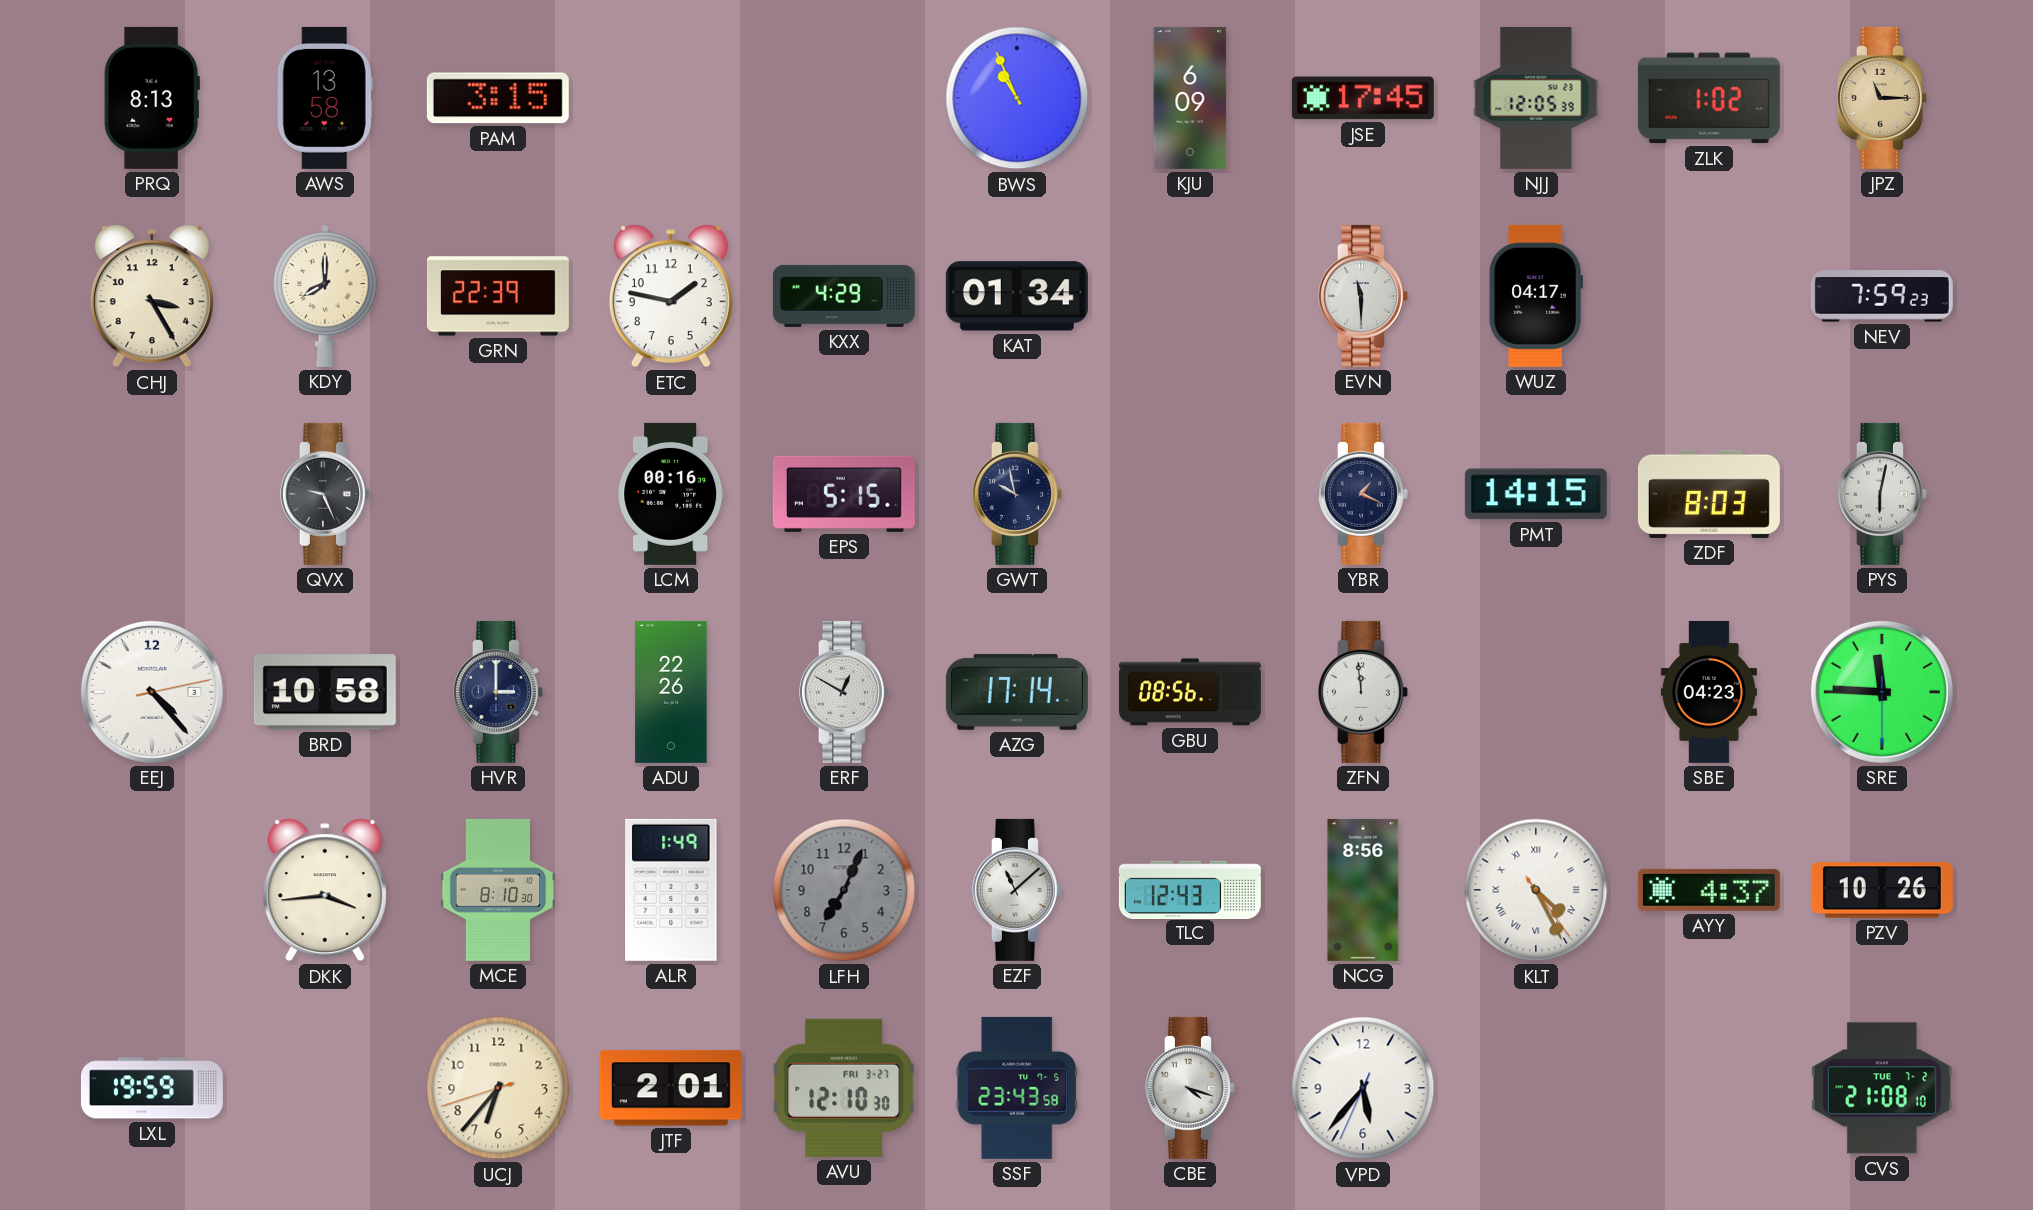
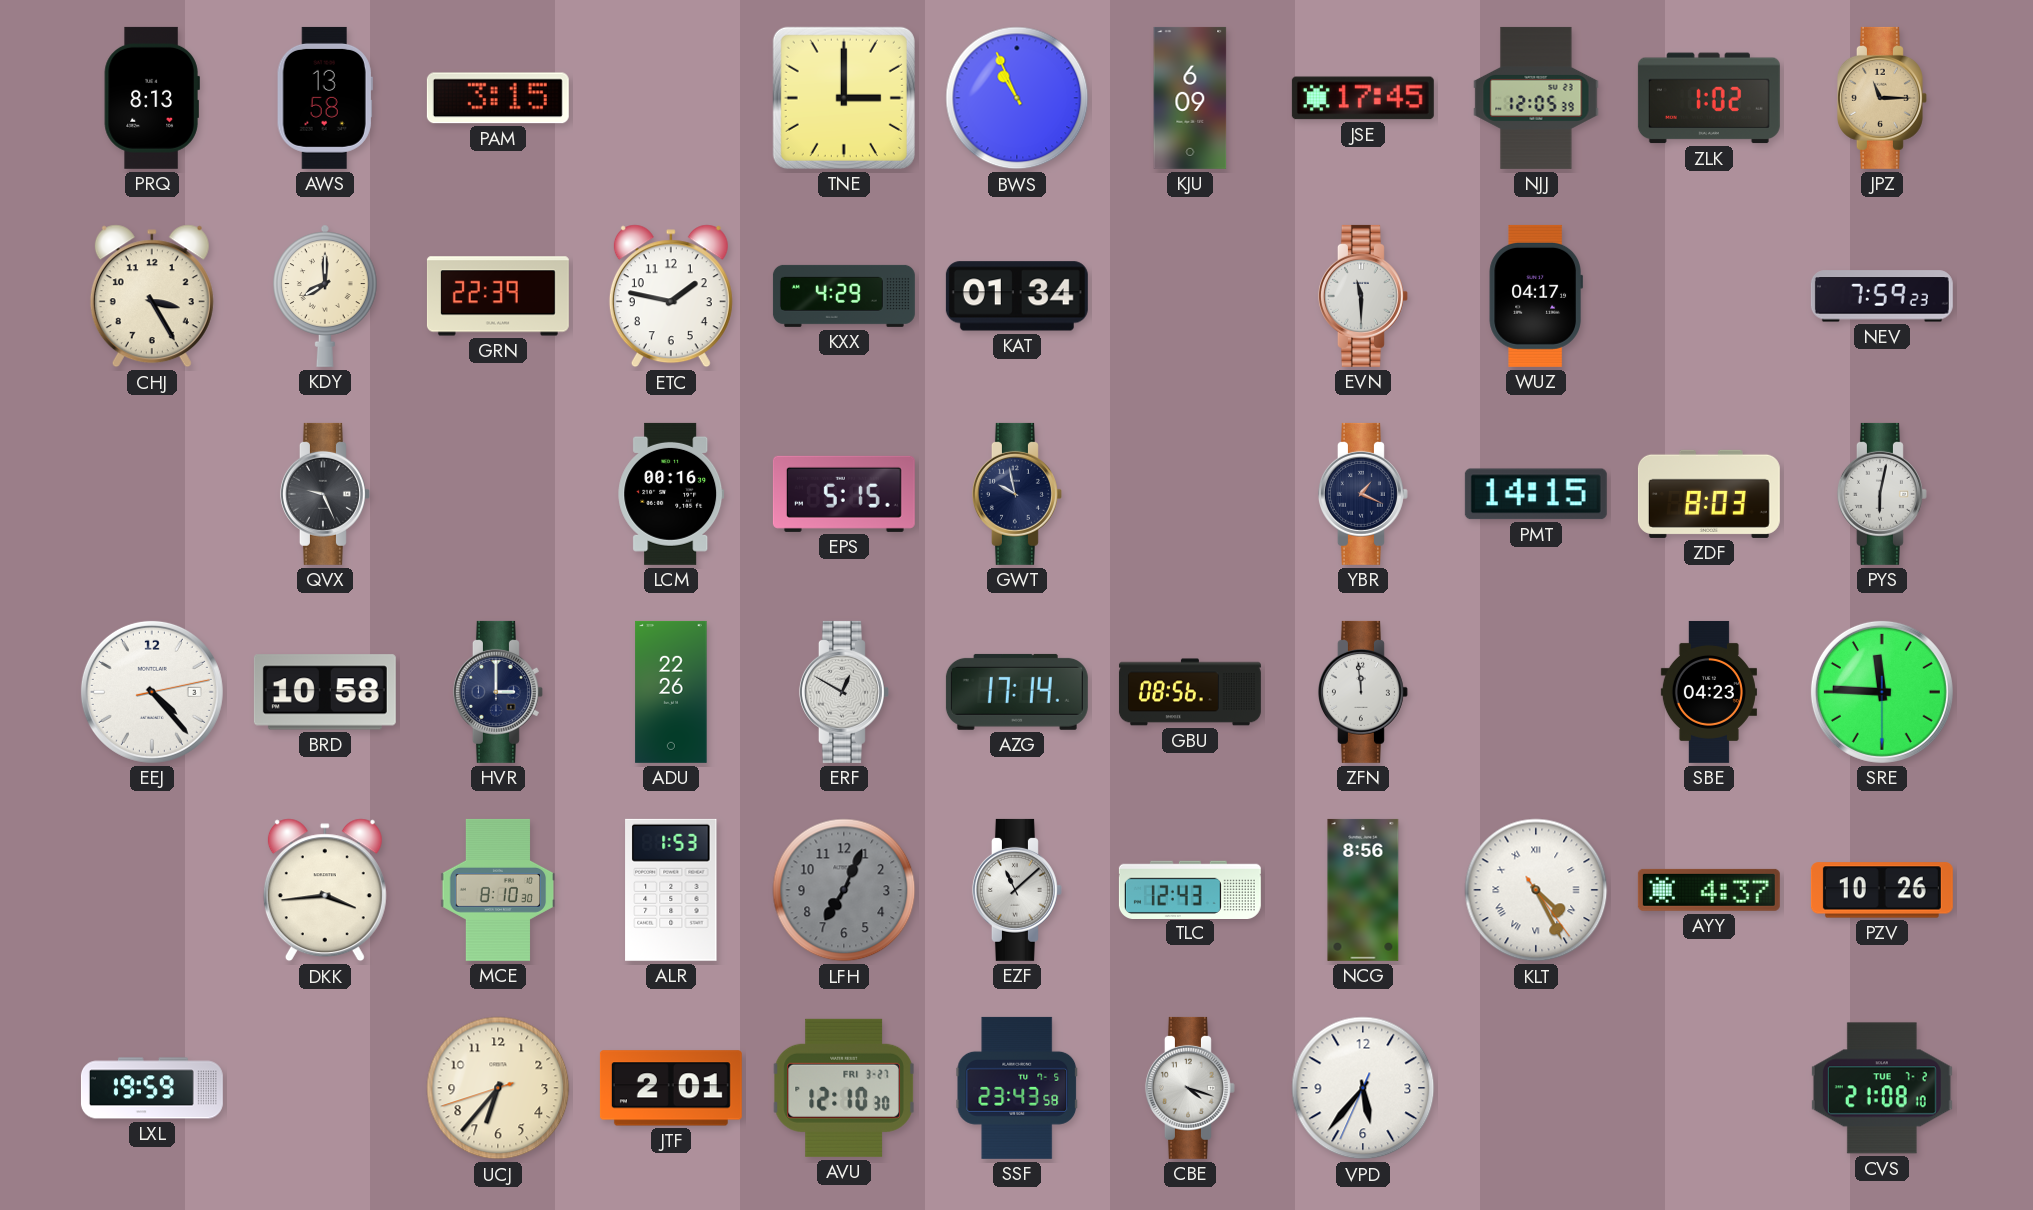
TNE: none -> 3:00
ALR: 1:49 -> 1:53
